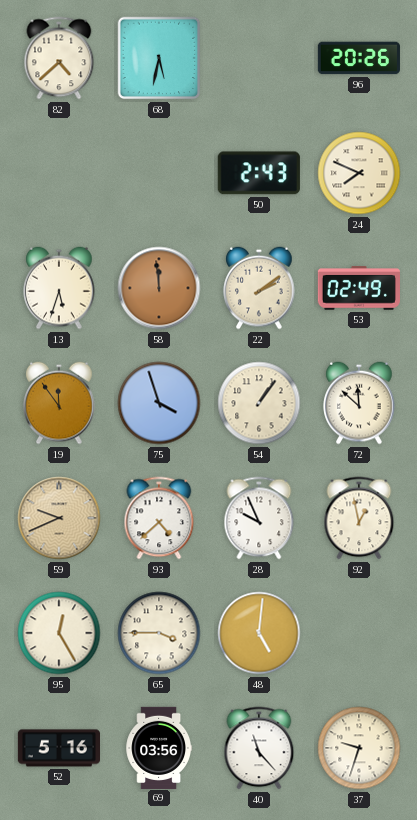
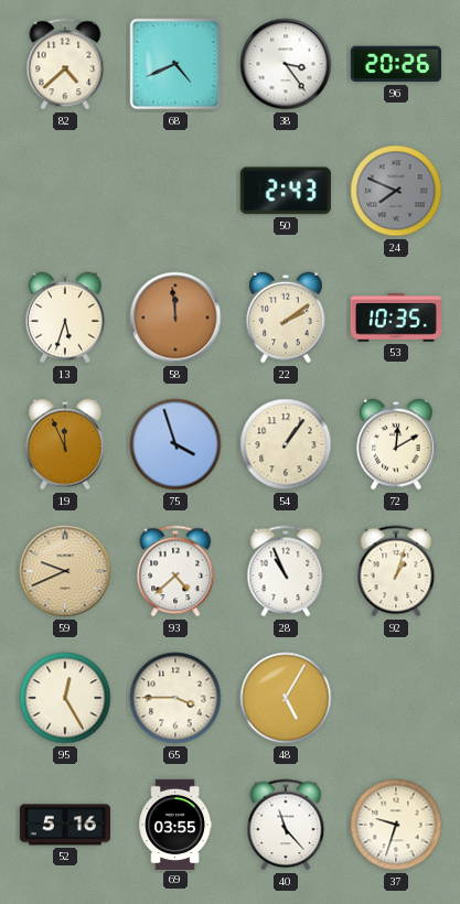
68: 5:32 -> 4:41
38: none -> 3:24
24 dial: cream -> grey
53: 02:49 -> 10:35
19: 11:54 -> 11:56
72: 11:52 -> 12:10
28: 9:56 -> 10:56
92: 12:58 -> 1:03
48: 5:01 -> 5:05
69: 03:56 -> 03:55
